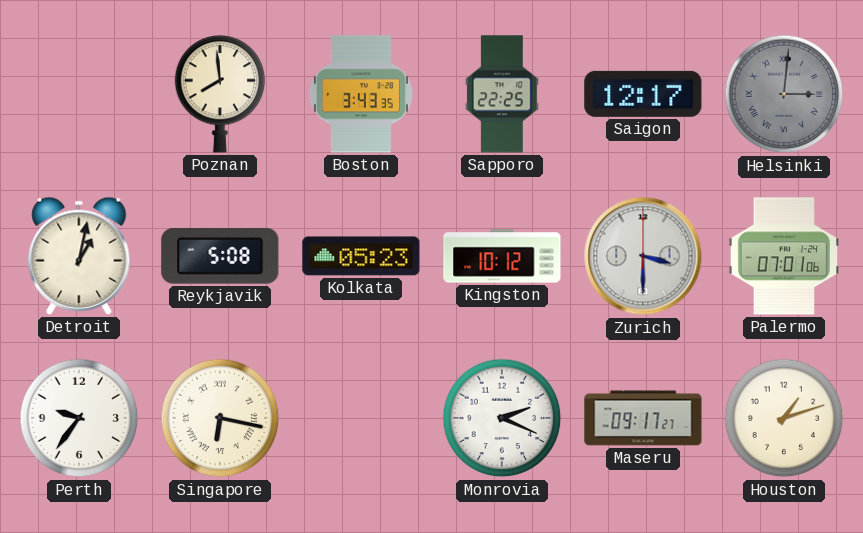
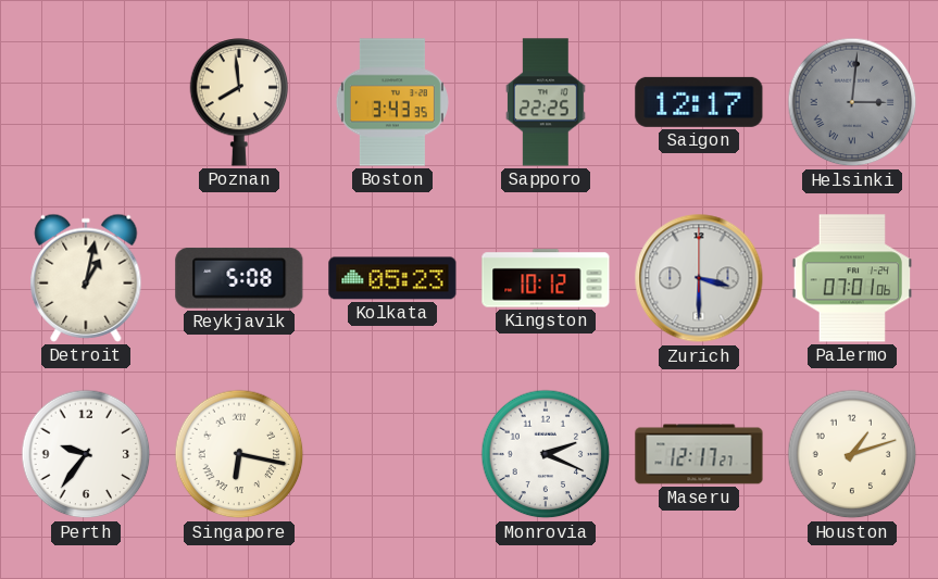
Maseru: 09:17 -> 12:17
